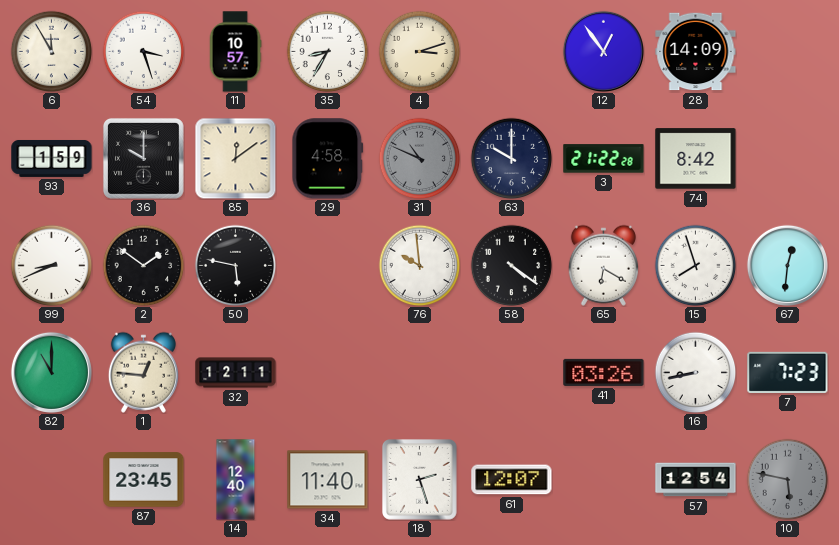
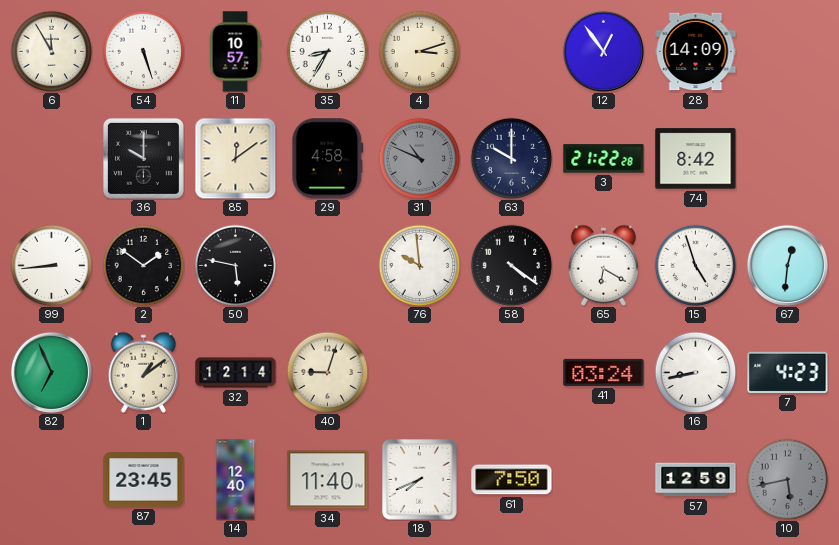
54: 3:27 -> 5:27
93: 1:59 -> none
99: 8:41 -> 8:44
15: 7:57 -> 4:57
82: 11:00 -> 6:56
1: 12:46 -> 1:09
32: 12:11 -> 12:14
40: none -> 9:03
41: 03:26 -> 03:24
7: 7:23 -> 4:23
18: 2:27 -> 7:41
61: 12:07 -> 7:50
57: 12:54 -> 12:59
10: 5:47 -> 5:43
